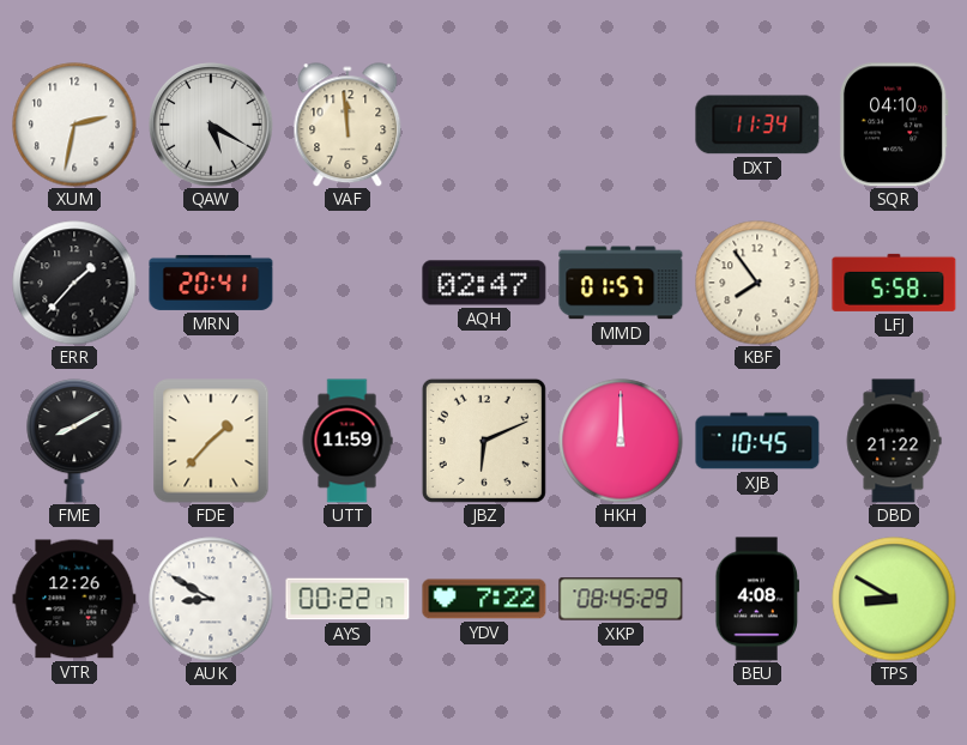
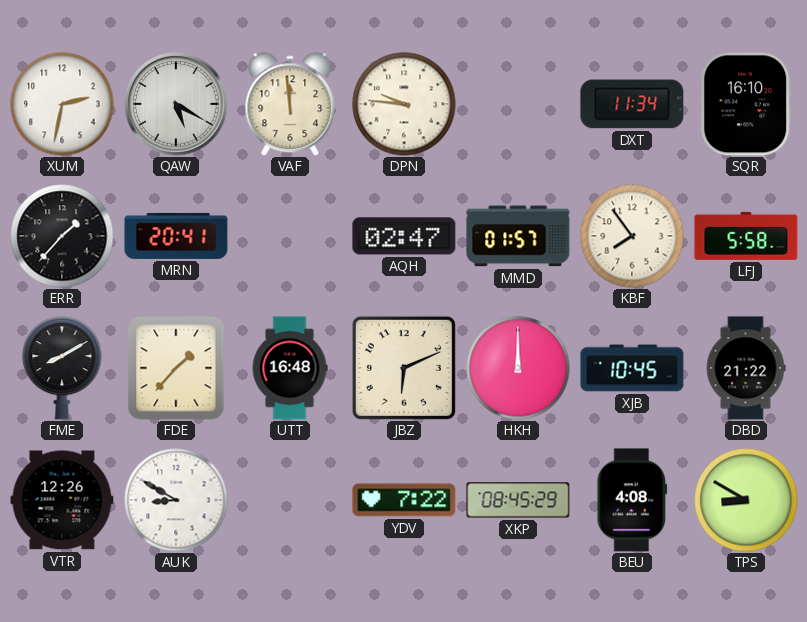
DPN: none -> 9:46
SQR: 04:10 -> 16:10
UTT: 11:59 -> 16:48
AYS: 00:22 -> none
